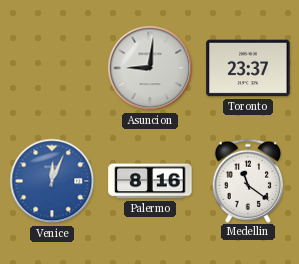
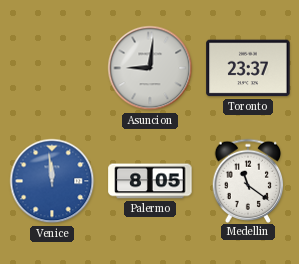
Venice: 12:04 -> 11:59
Palermo: 8:16 -> 8:05
